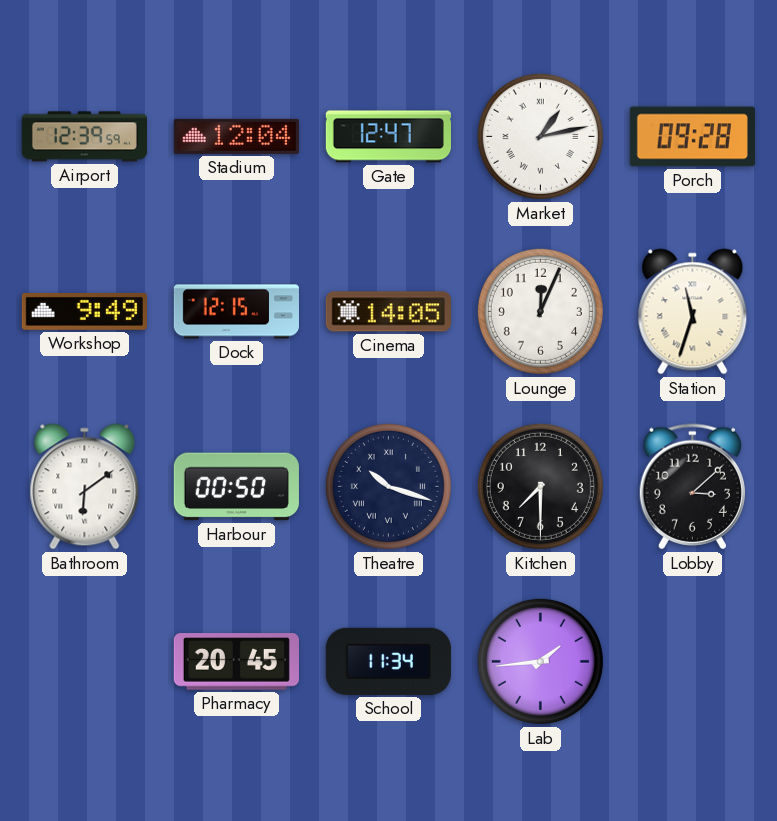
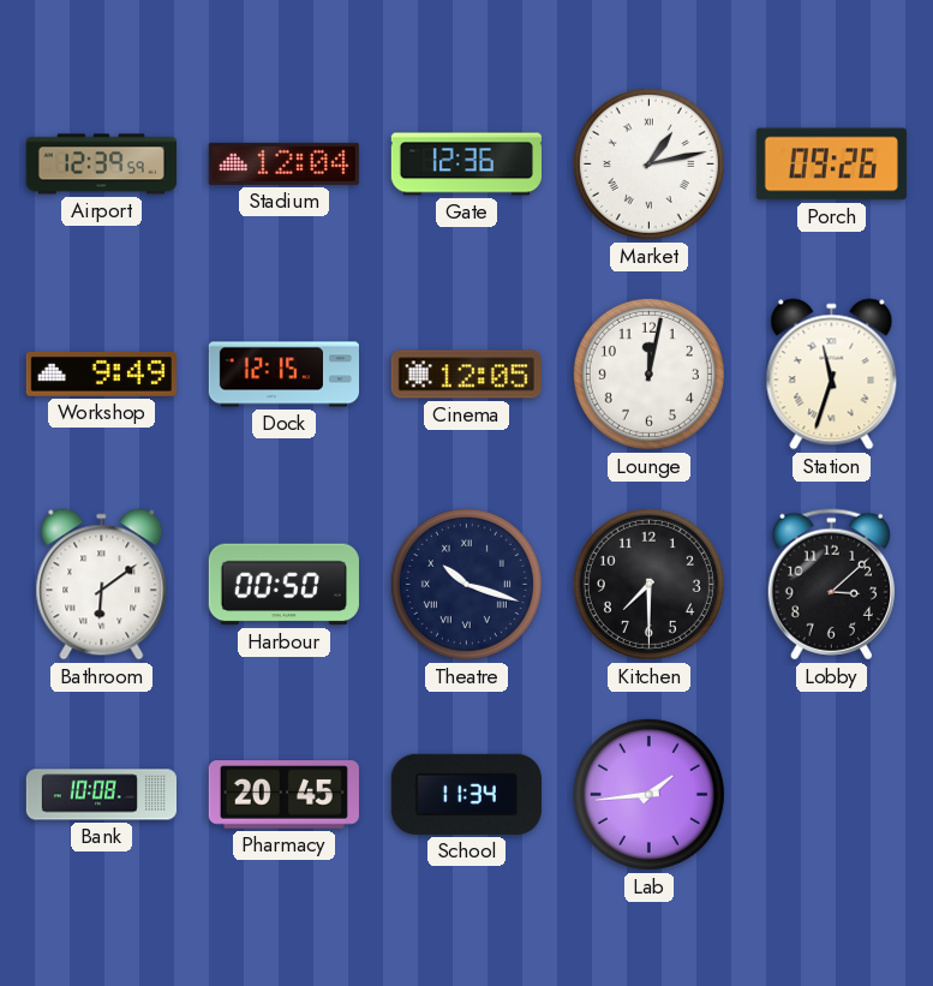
Gate: 12:47 -> 12:36
Porch: 09:28 -> 09:26
Cinema: 14:05 -> 12:05
Lounge: 12:04 -> 12:02
Bank: none -> 10:08
